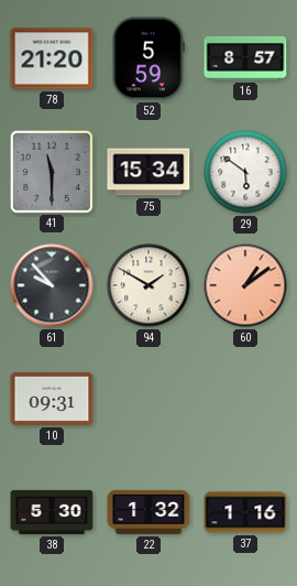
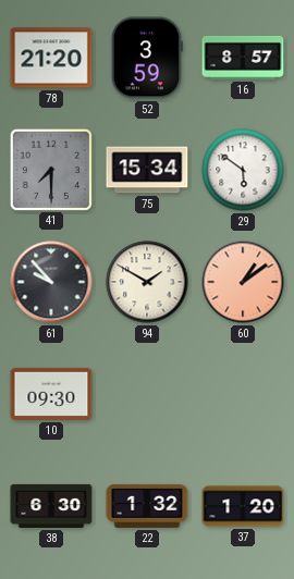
52: 5:59 -> 3:59
41: 11:30 -> 7:30
10: 09:31 -> 09:30
38: 5:30 -> 6:30
37: 1:16 -> 1:20
